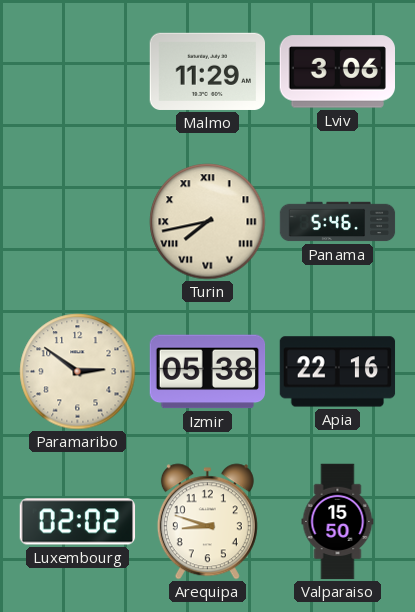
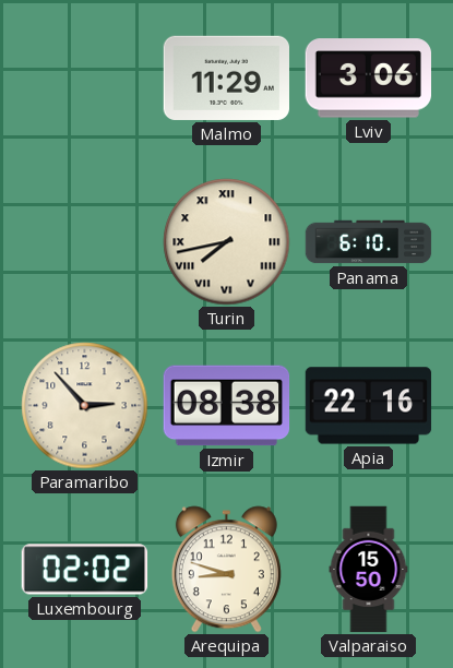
Panama: 5:46 -> 6:10
Paramaribo: 2:51 -> 2:53
Izmir: 05:38 -> 08:38
